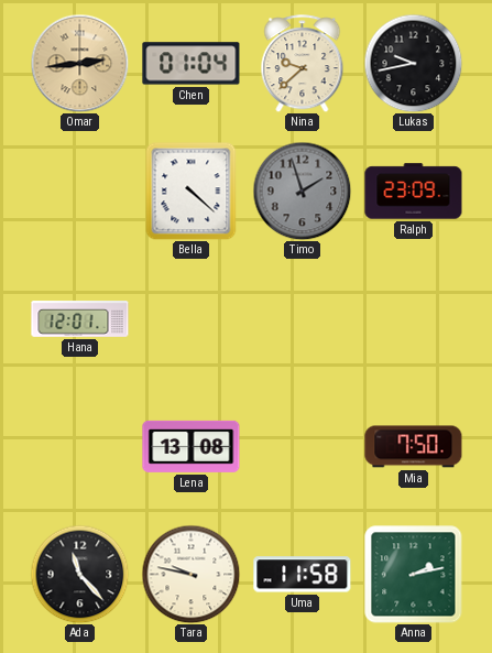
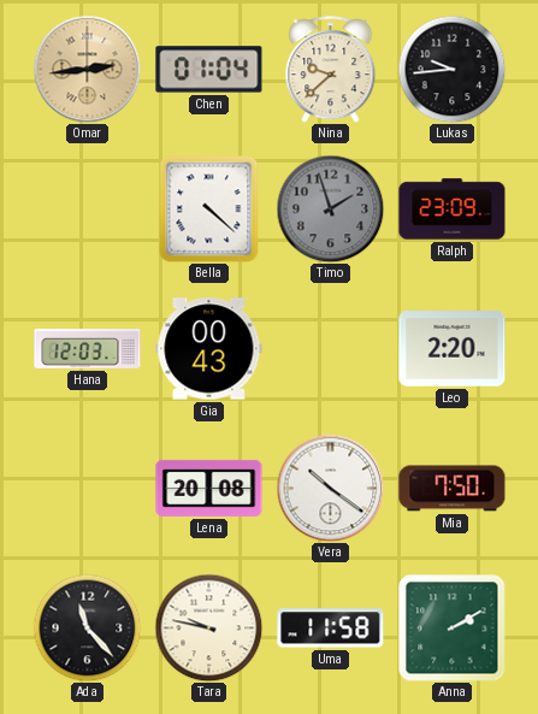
Lukas: 9:43 -> 9:44
Hana: 12:01 -> 12:03
Gia: none -> 00:43
Leo: none -> 2:20
Lena: 13:08 -> 20:08
Vera: none -> 10:21
Anna: 2:13 -> 2:10
